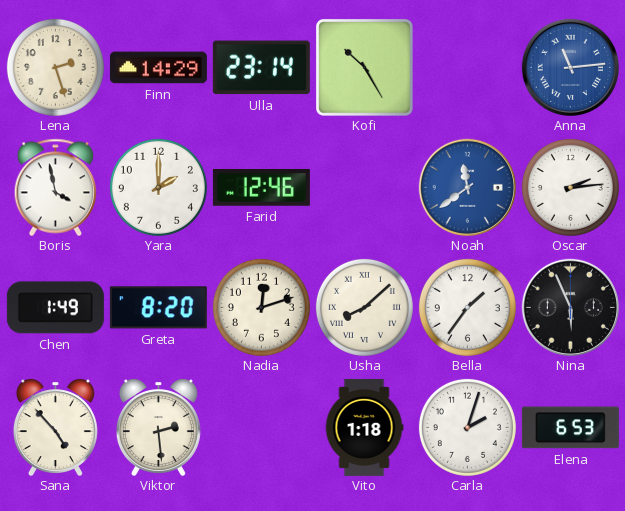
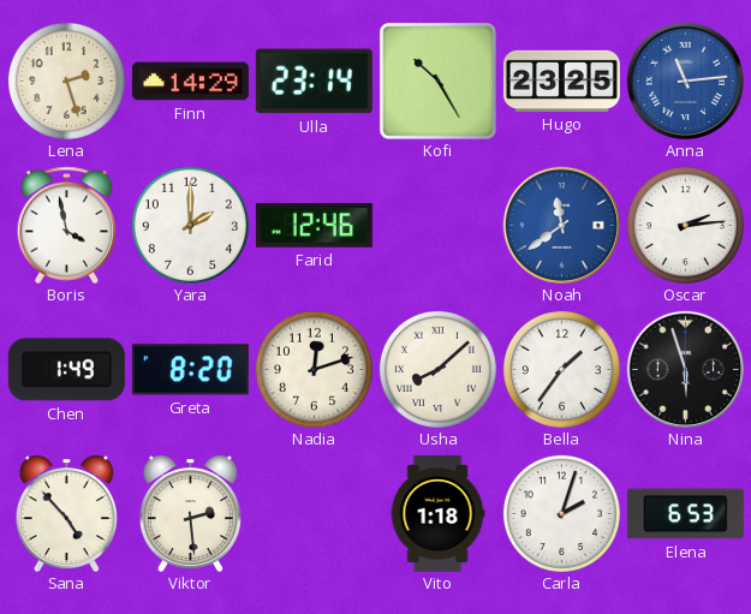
Hugo: none -> 23:25
Nina: 5:56 -> 5:57
